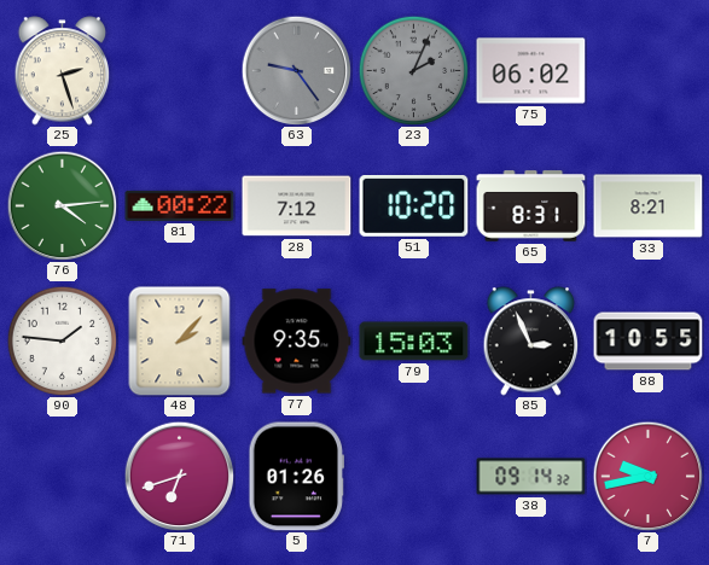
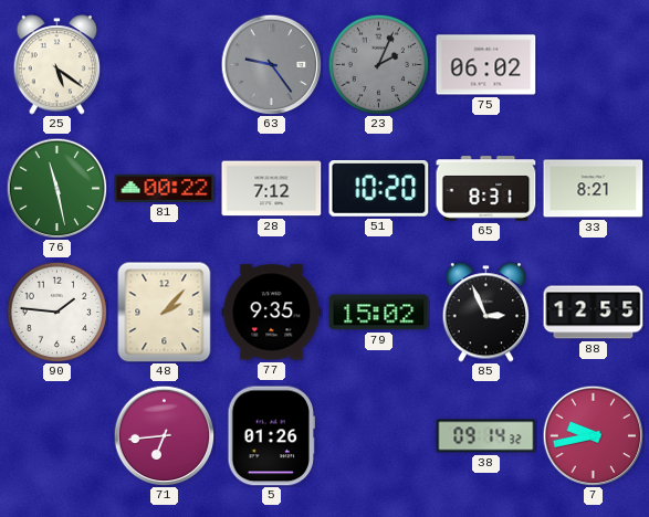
25: 2:27 -> 5:21
76: 4:14 -> 11:28
79: 15:03 -> 15:02
88: 10:55 -> 12:55
71: 6:42 -> 6:44
